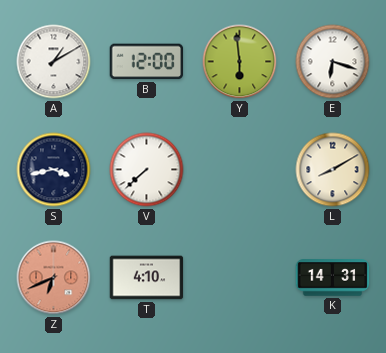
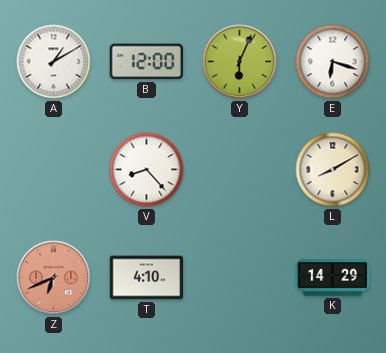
Y: 5:59 -> 6:04
S: 3:43 -> none
V: 7:38 -> 8:23
K: 14:31 -> 14:29
